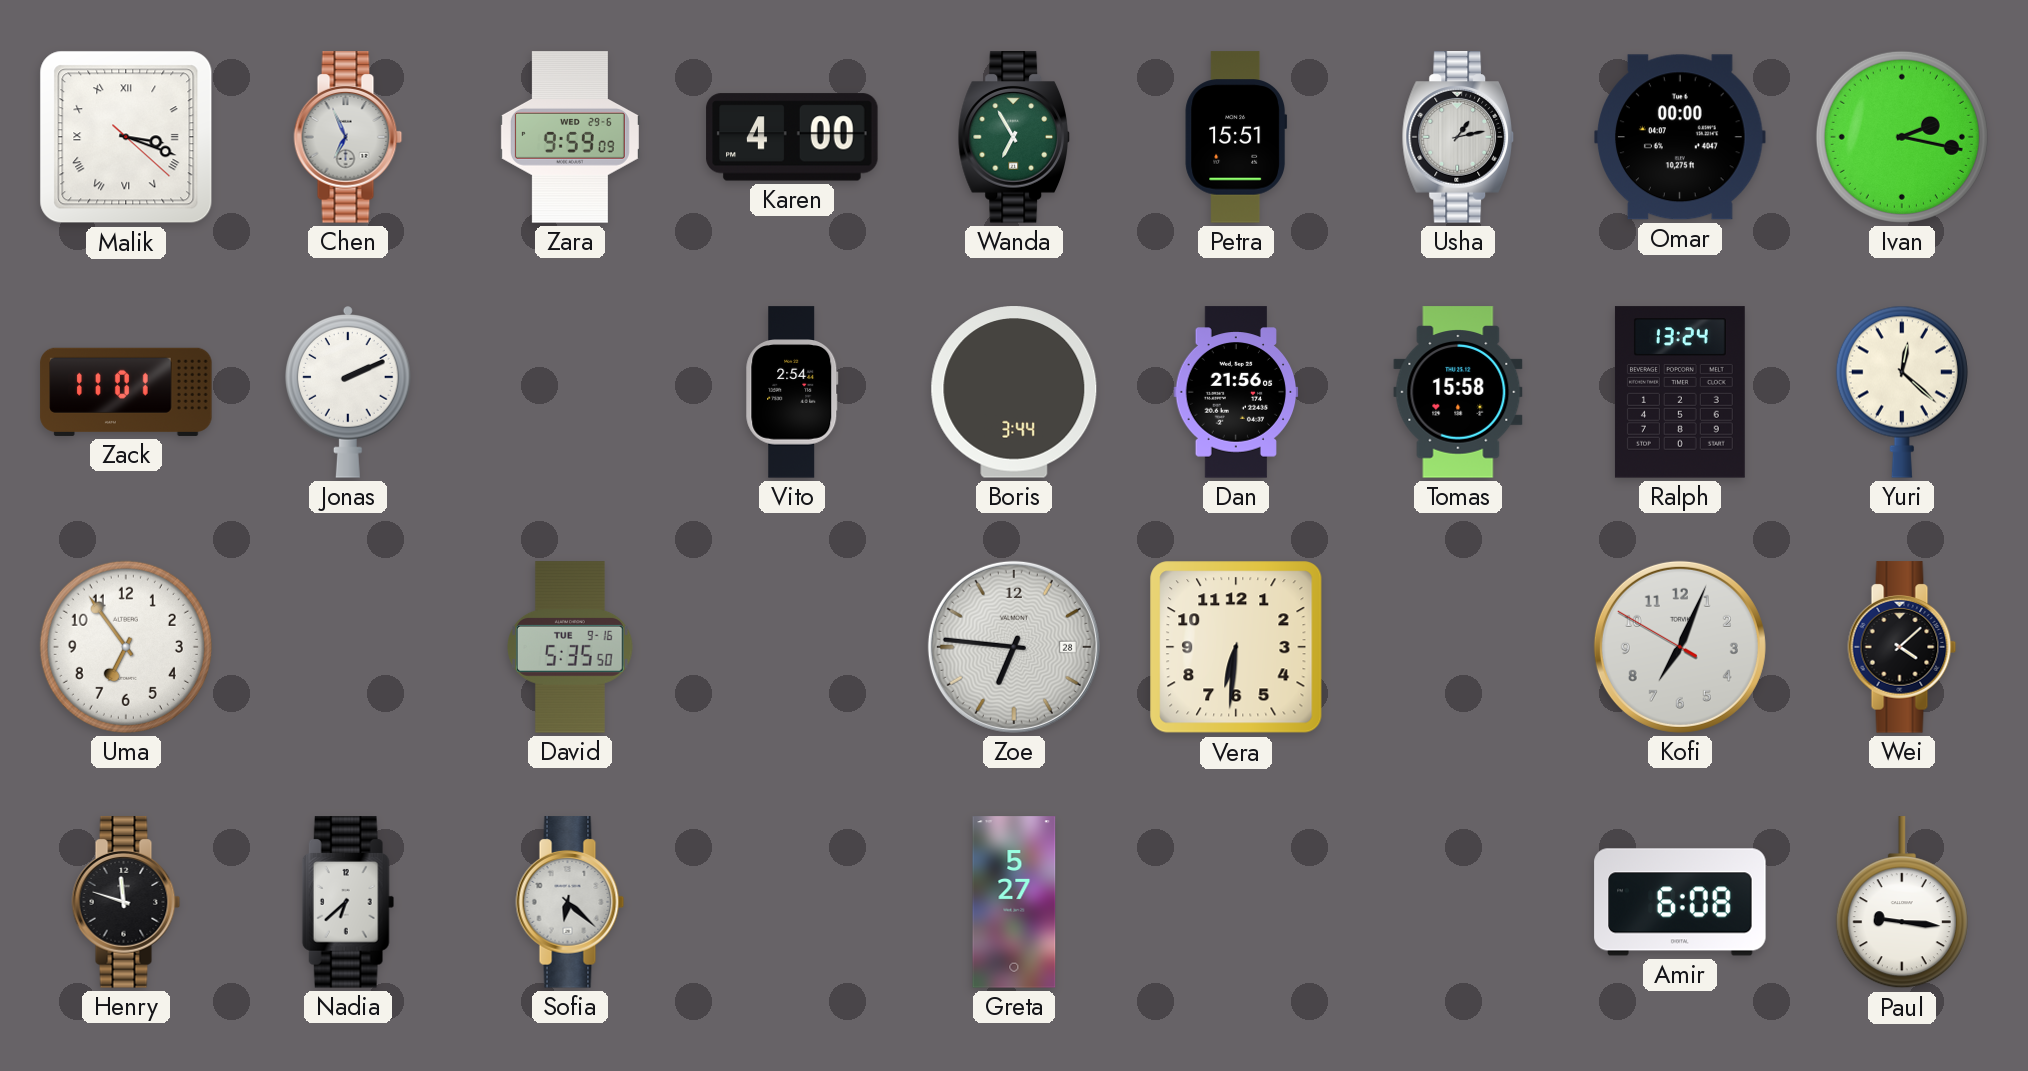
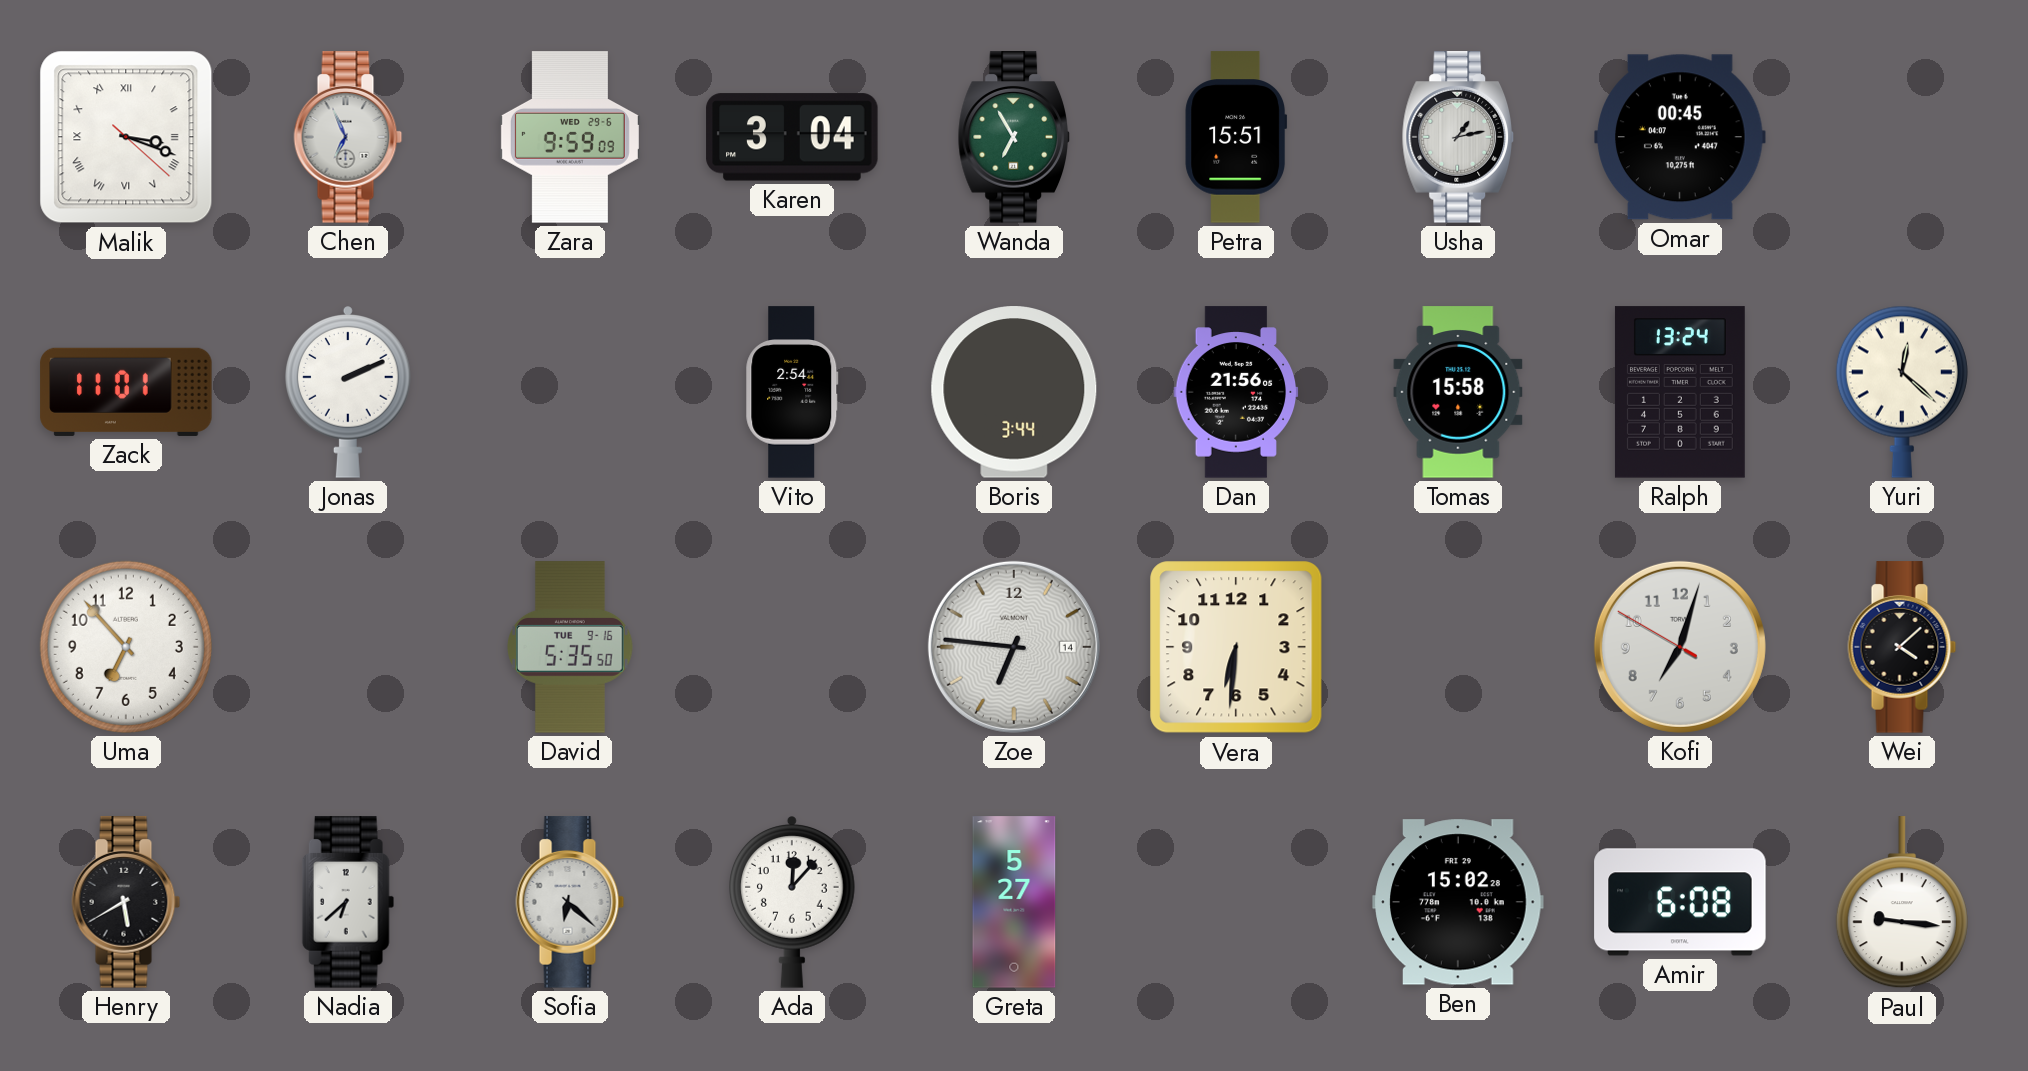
Karen: 4:00 -> 3:04
Omar: 00:00 -> 00:45
Ivan: 2:17 -> none
Uma: 6:54 -> 6:53
Zoe date: 28 -> 14
Kofi: 7:03 -> 7:02
Henry: 11:48 -> 5:40
Ada: none -> 12:07
Ben: none -> 15:02
